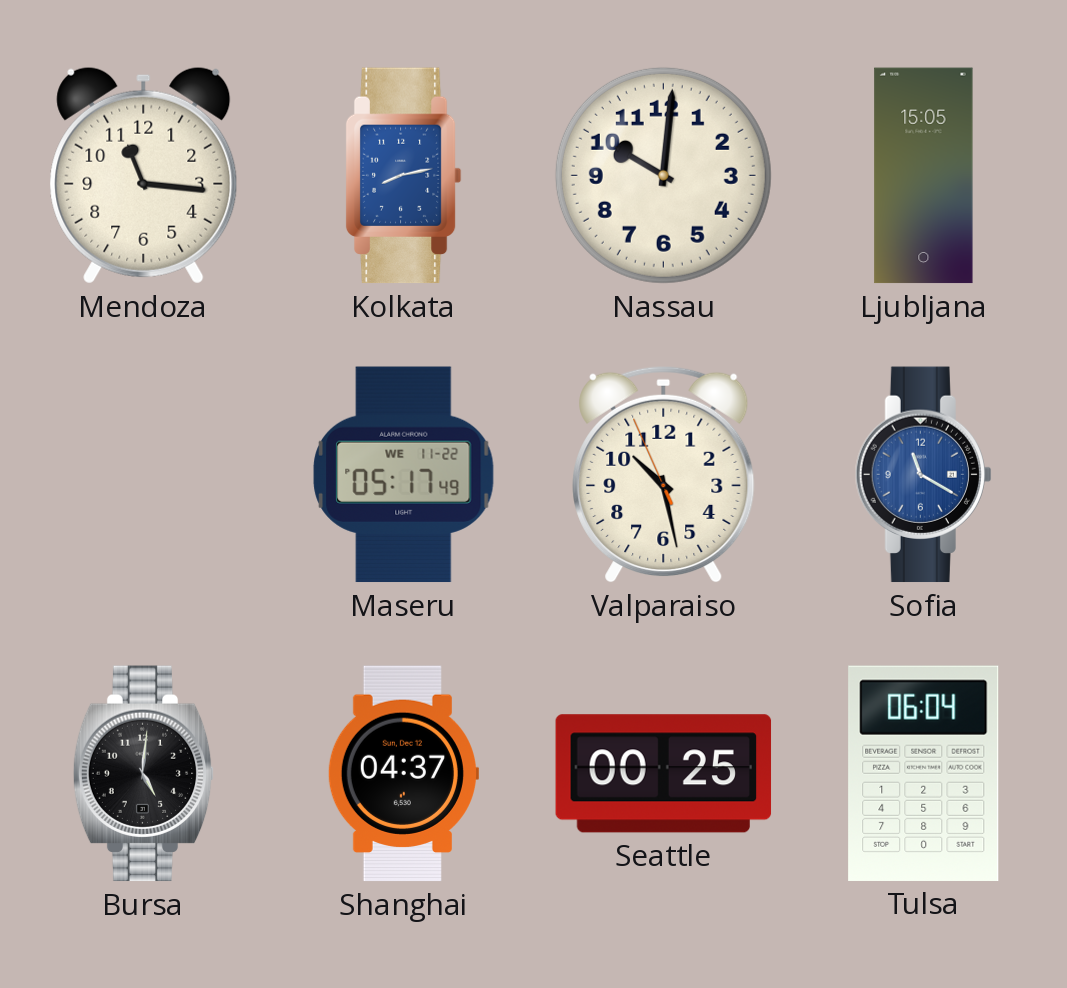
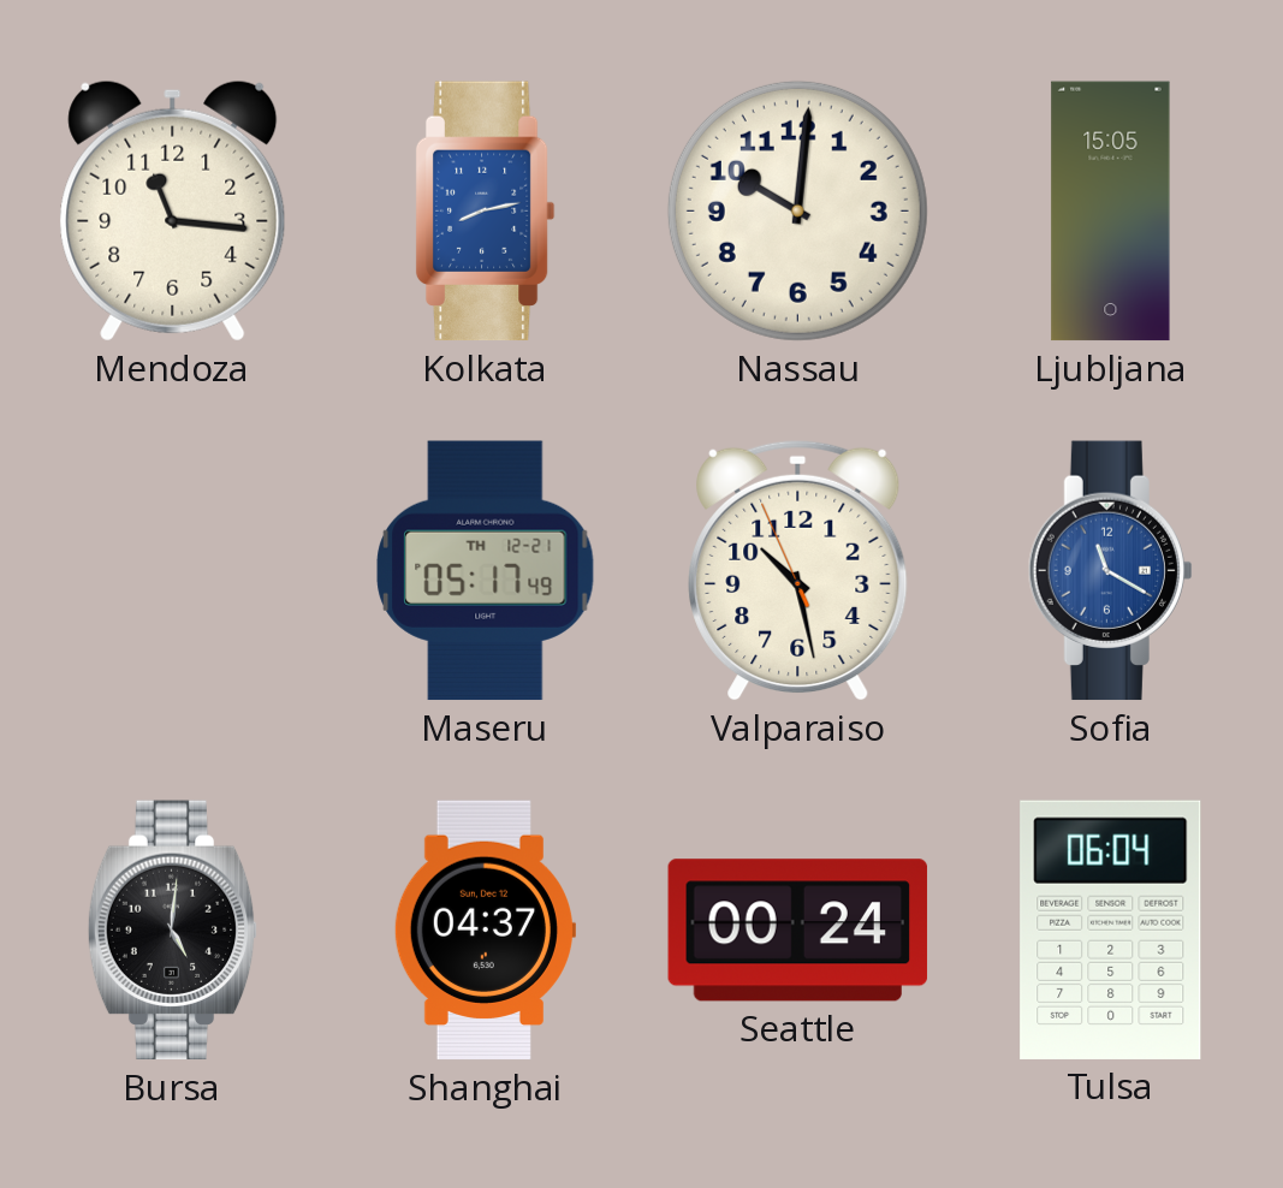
Maseru date: WE 11-22 -> TH 12-21
Seattle: 00:25 -> 00:24
